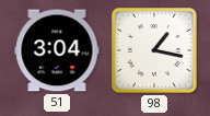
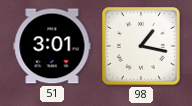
51: 3:04 -> 3:01
